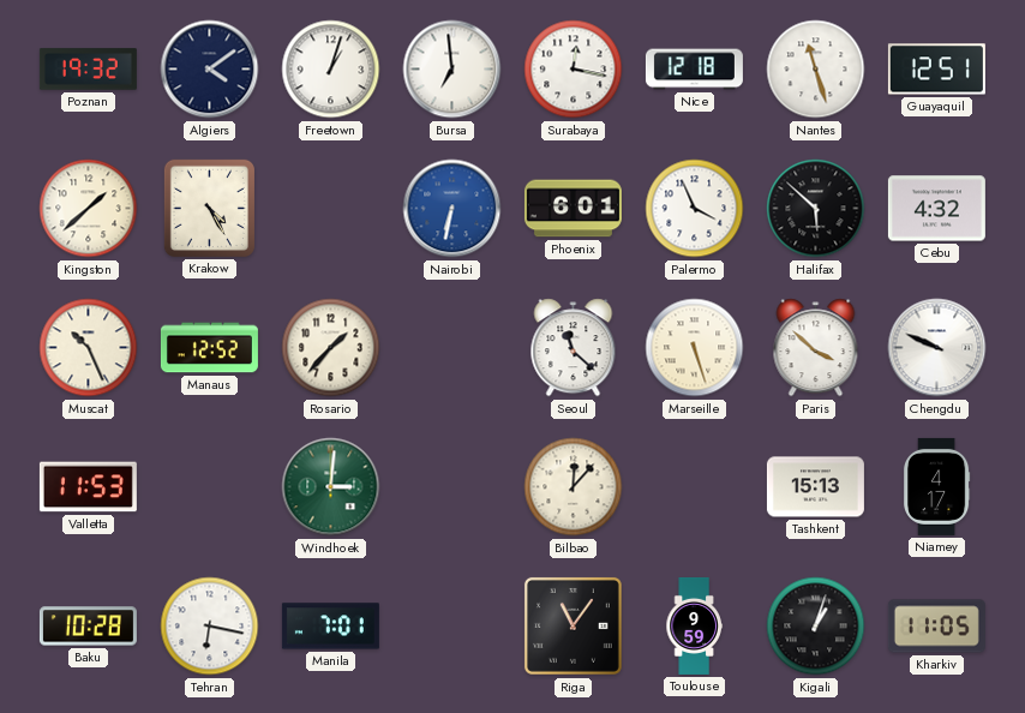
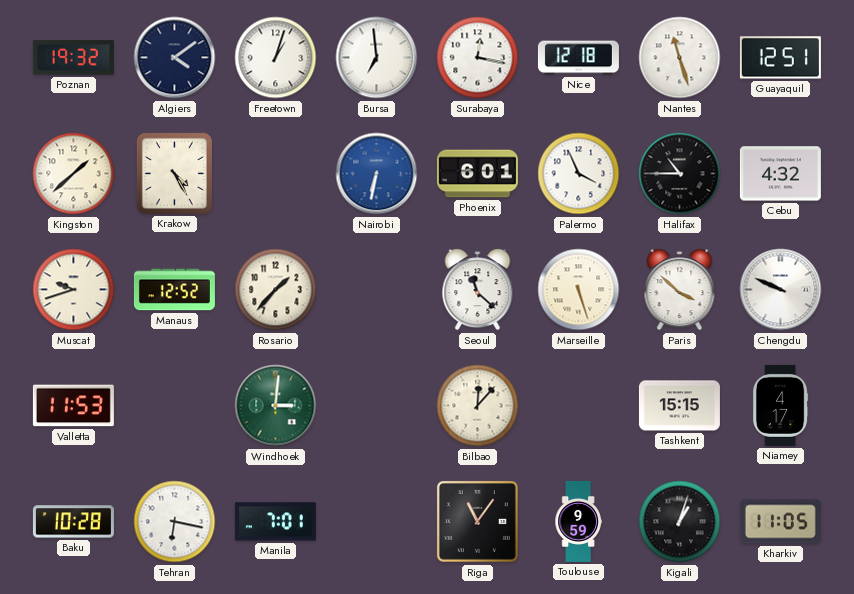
Halifax: 5:52 -> 10:45
Muscat: 10:26 -> 9:42
Tashkent: 15:13 -> 15:15
